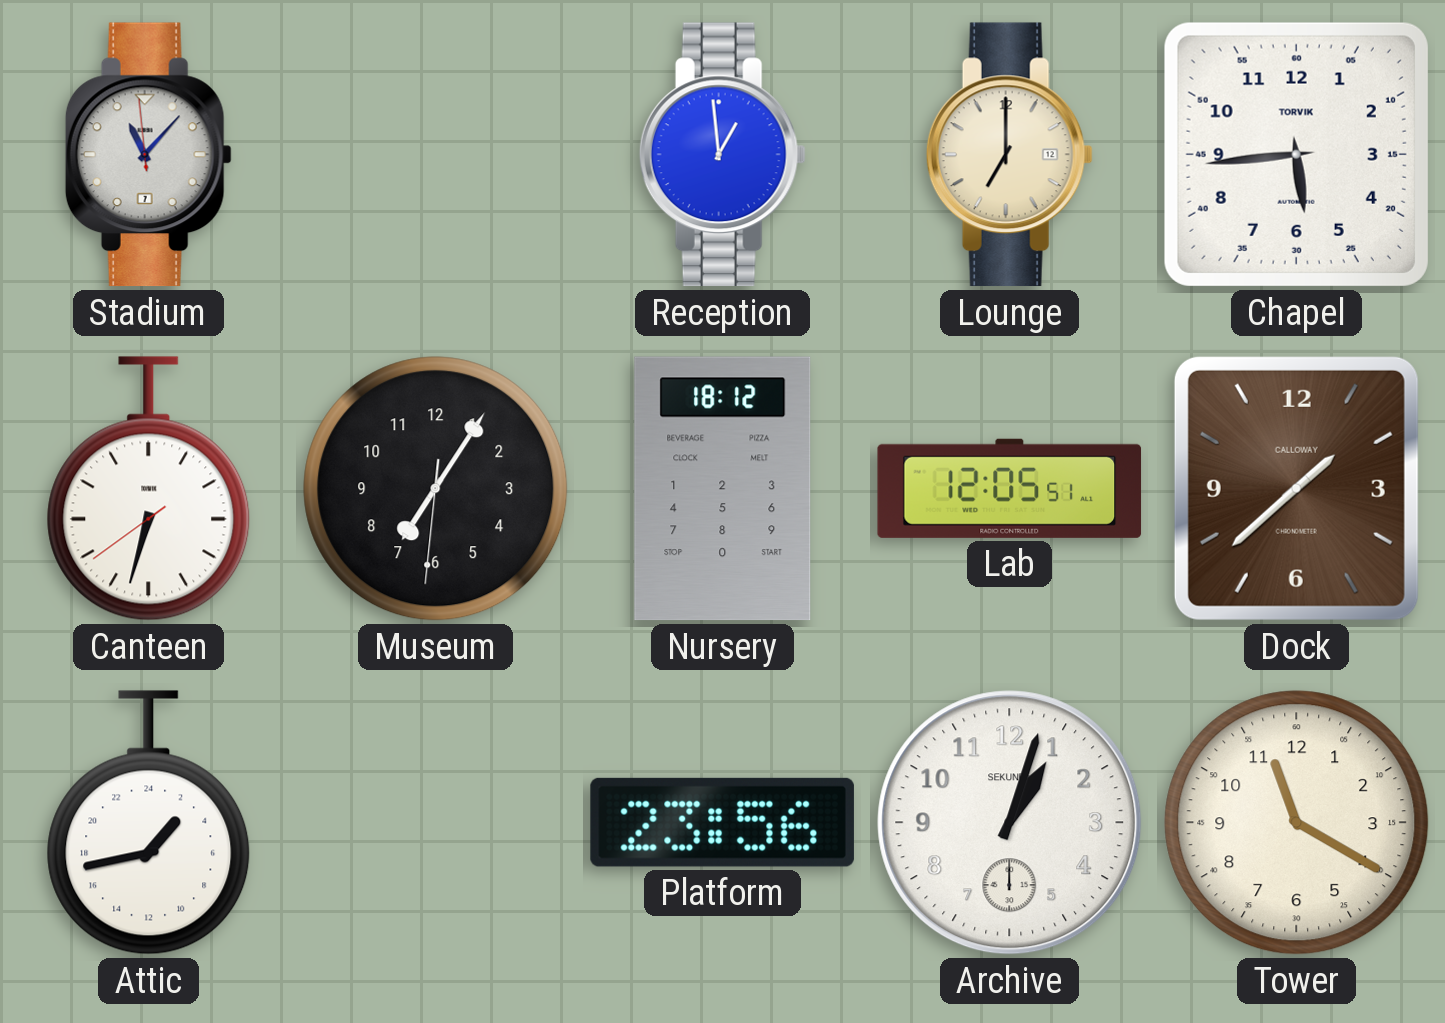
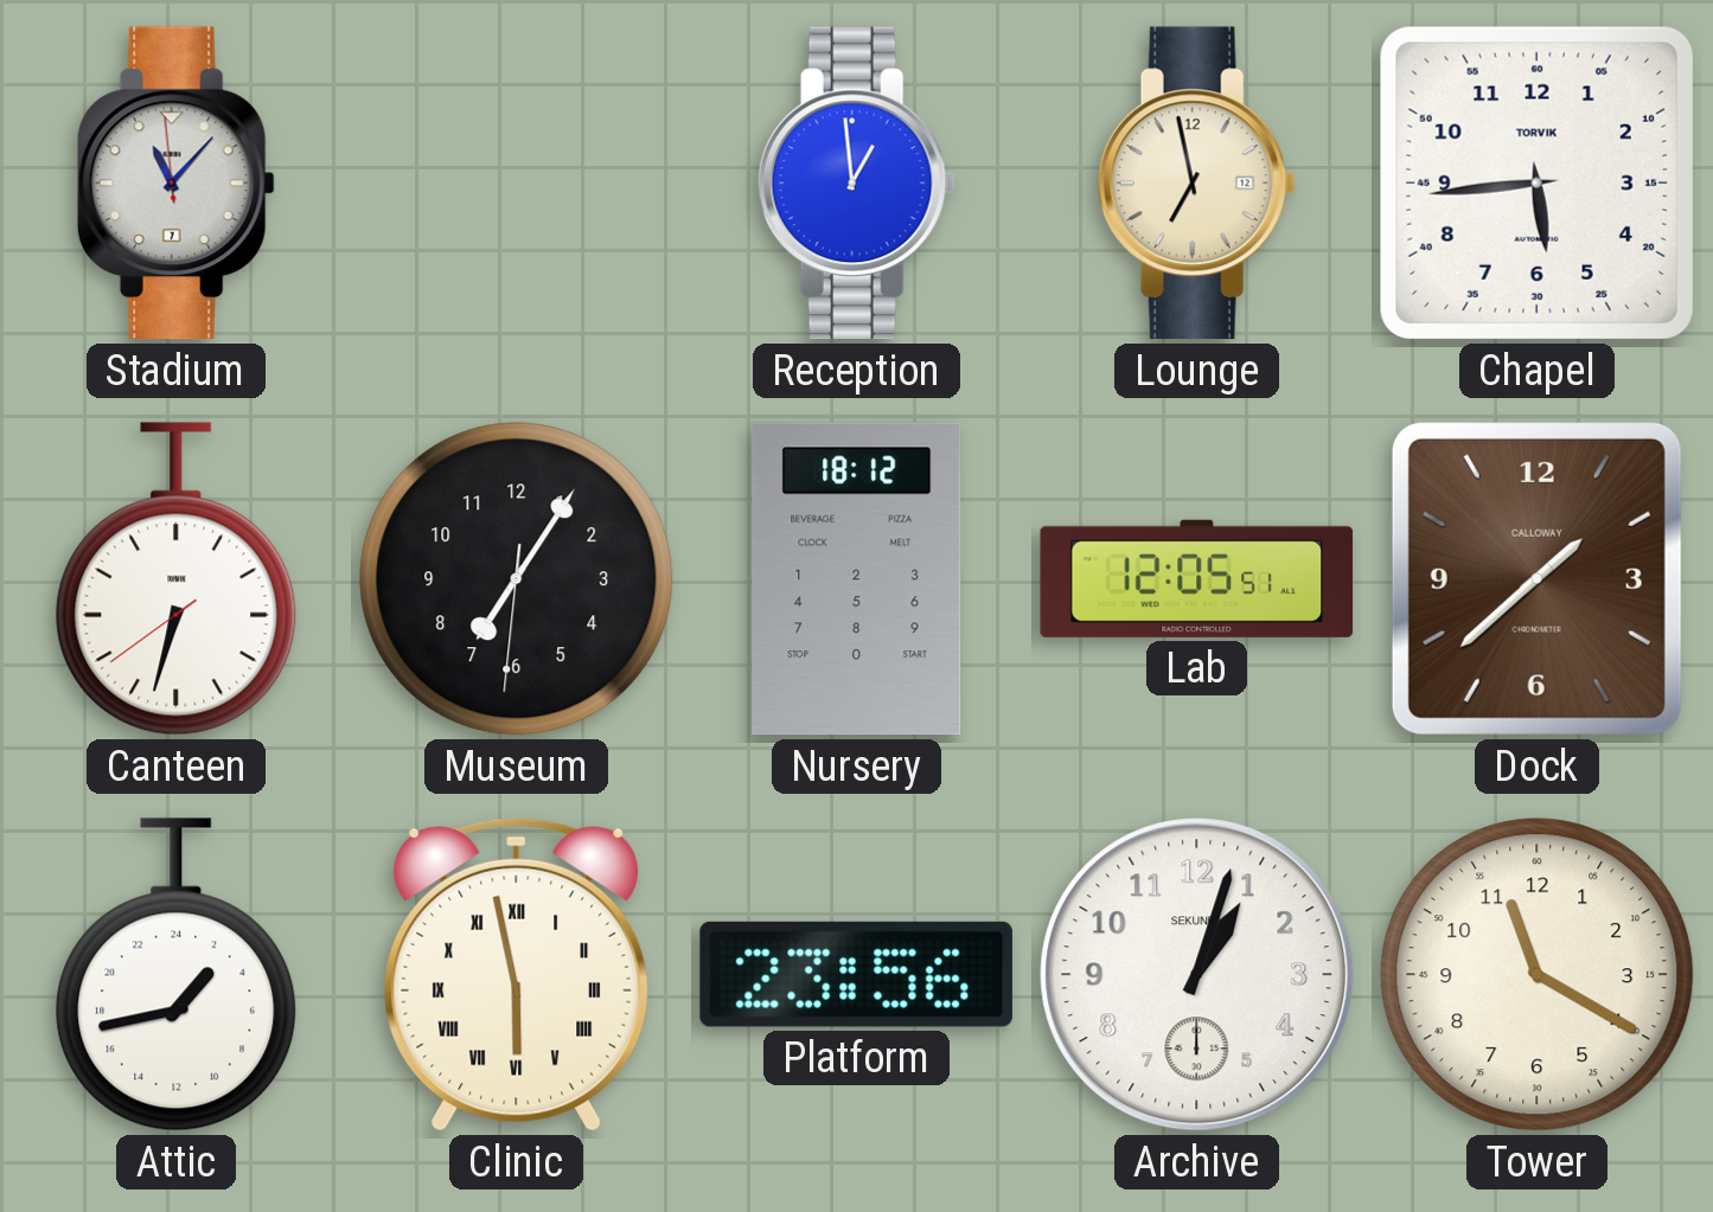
Lounge: 7:00 -> 6:58
Clinic: none -> 5:58
